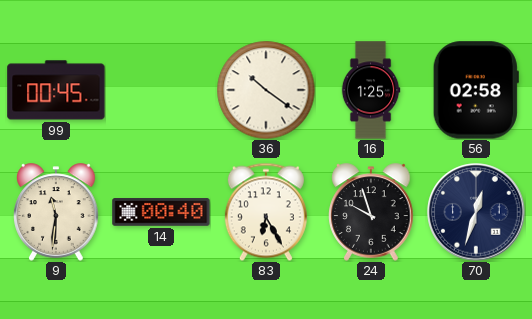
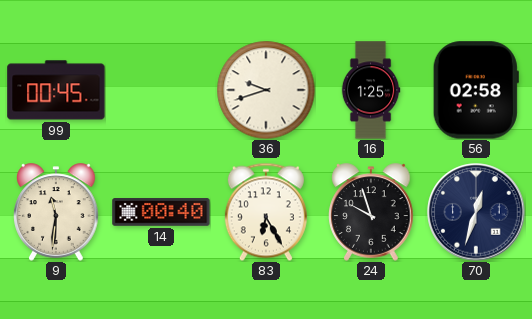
36: 10:21 -> 9:42
